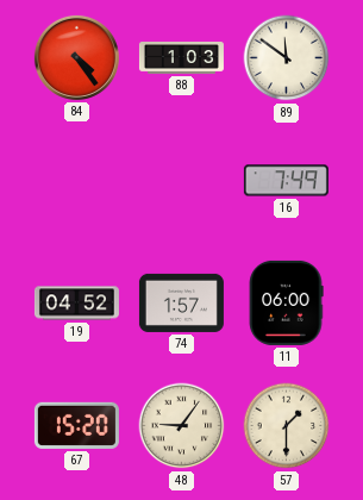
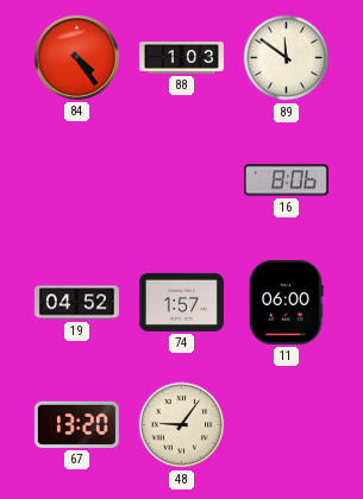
16: 7:49 -> 8:06
67: 15:20 -> 13:20
57: 1:30 -> none
